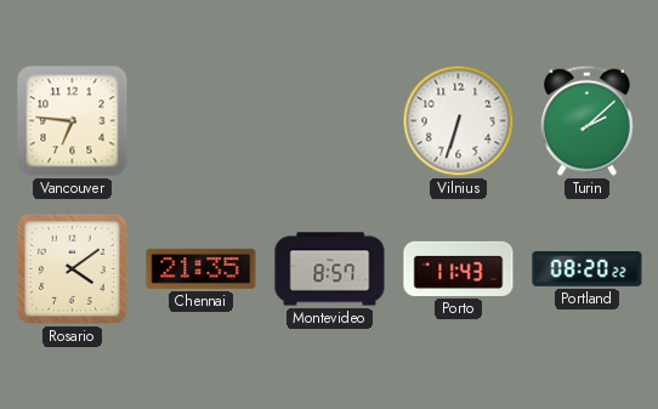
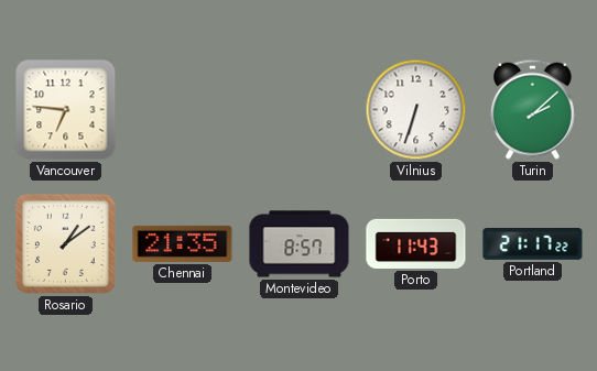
Rosario: 4:09 -> 1:09
Portland: 08:20 -> 21:17
